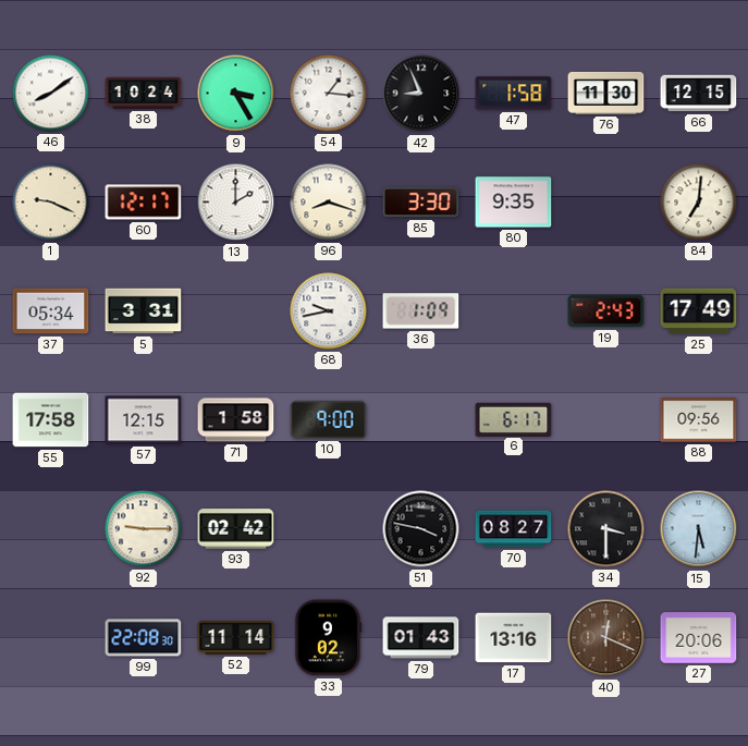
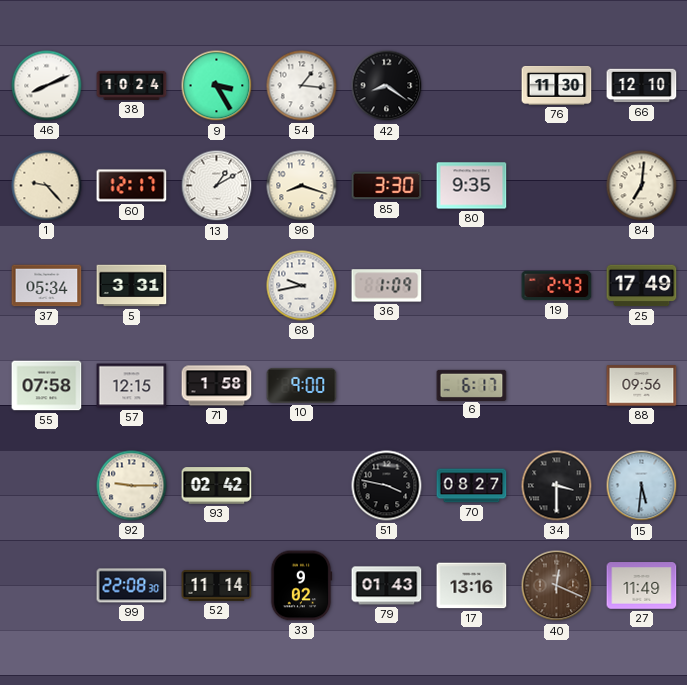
46: 8:09 -> 8:11
42: 8:56 -> 8:21
47: 1:58 -> none
66: 12:15 -> 12:10
1: 9:19 -> 9:23
13: 2:00 -> 1:10
55: 17:58 -> 07:58
27: 20:06 -> 11:49
